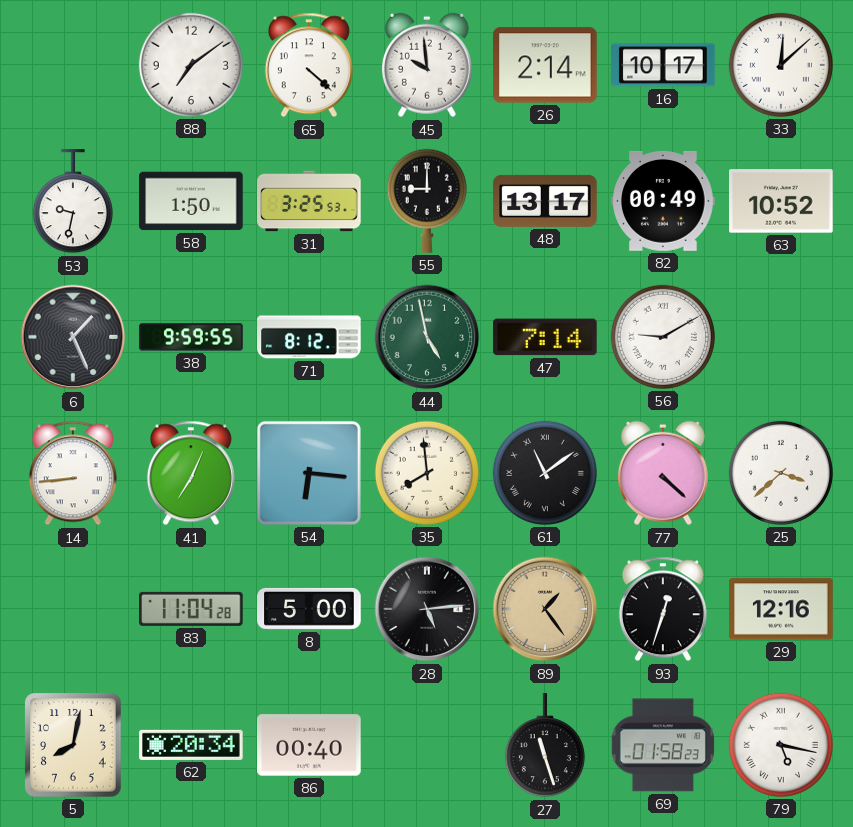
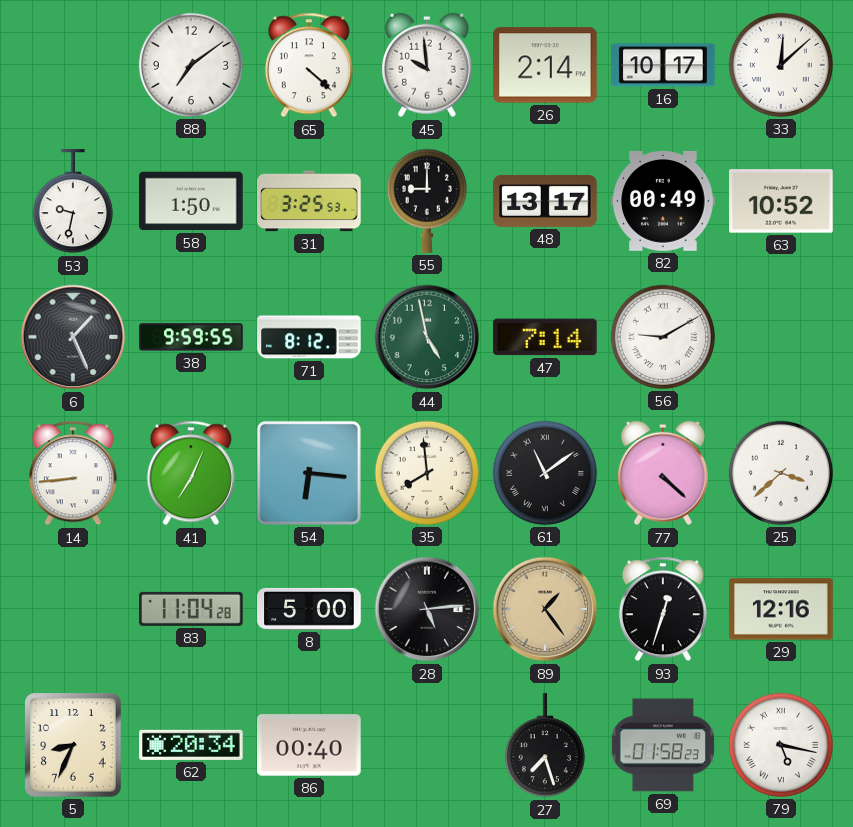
5: 8:02 -> 8:34
27: 11:27 -> 7:27
